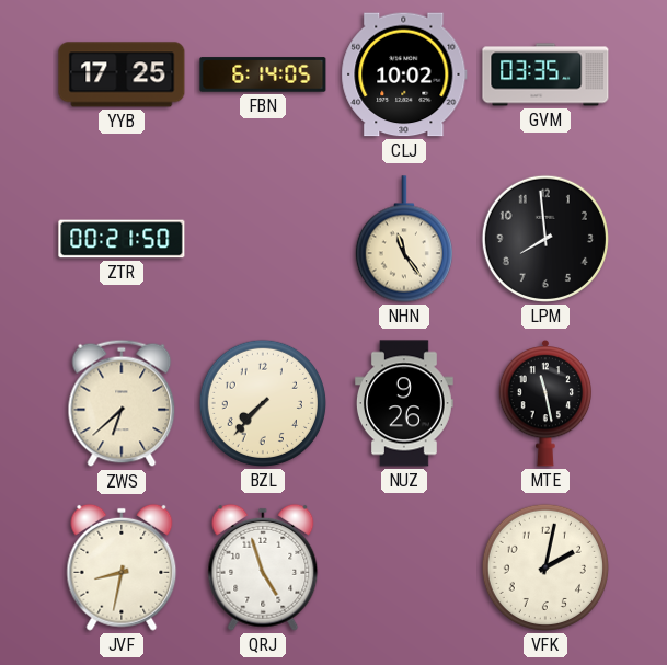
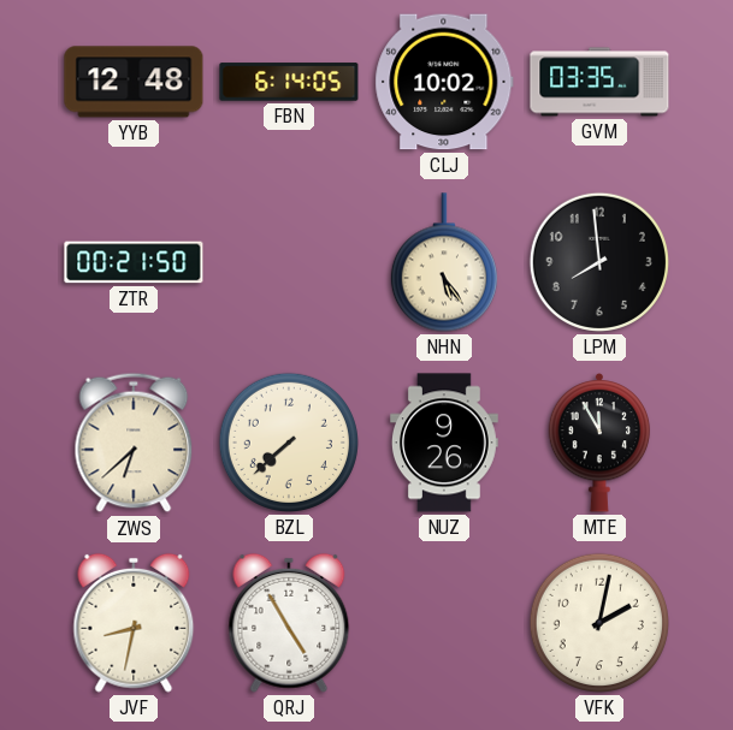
YYB: 17:25 -> 12:48
NHN: 11:24 -> 5:24
BZL: 7:37 -> 7:38
MTE: 11:28 -> 11:55
QRJ: 4:57 -> 4:55
